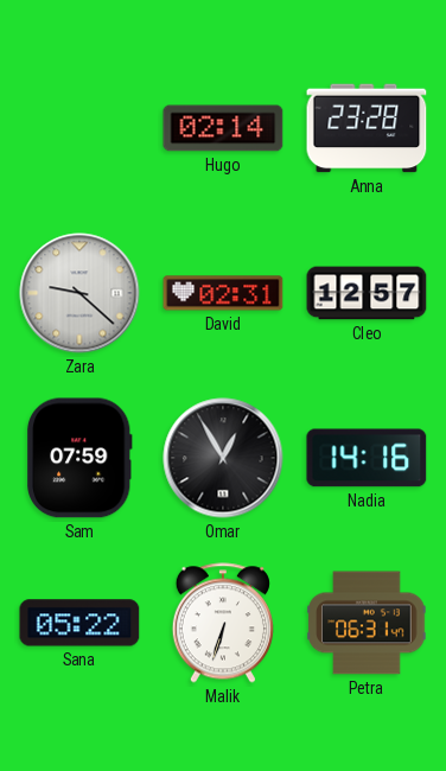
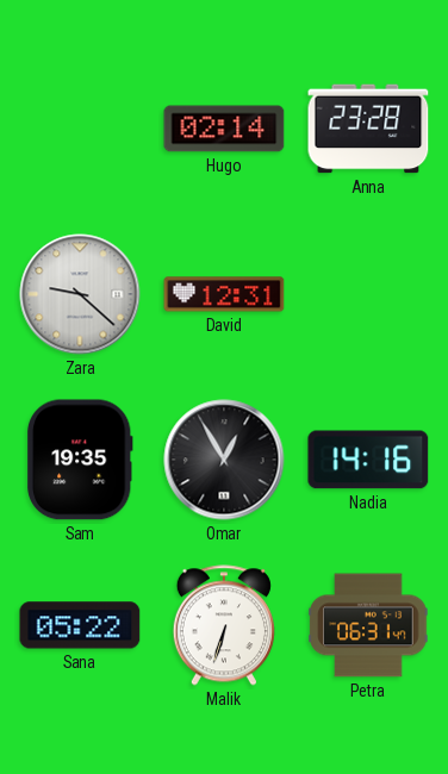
David: 02:31 -> 12:31
Cleo: 12:57 -> none
Sam: 07:59 -> 19:35
